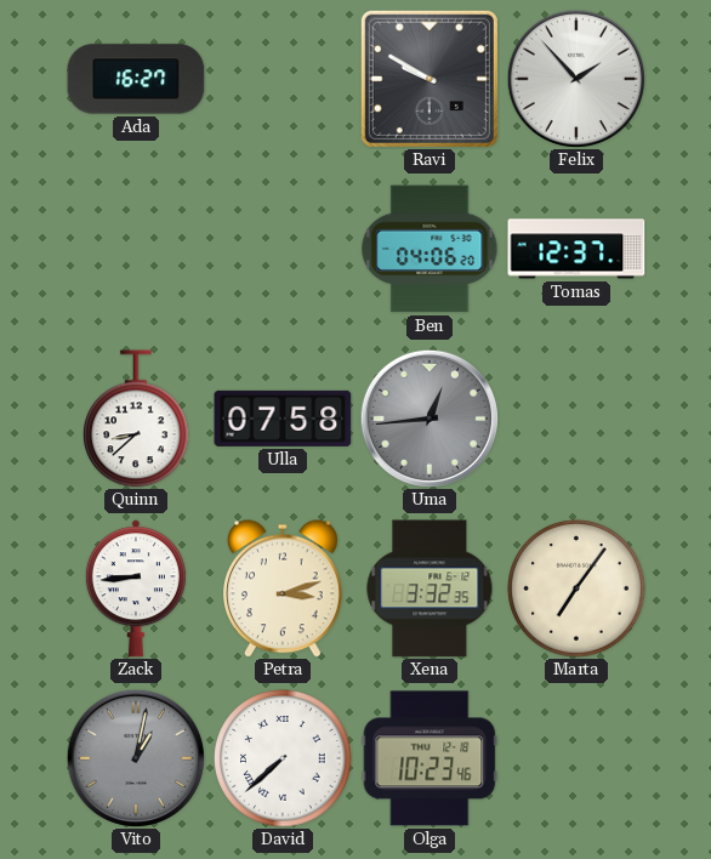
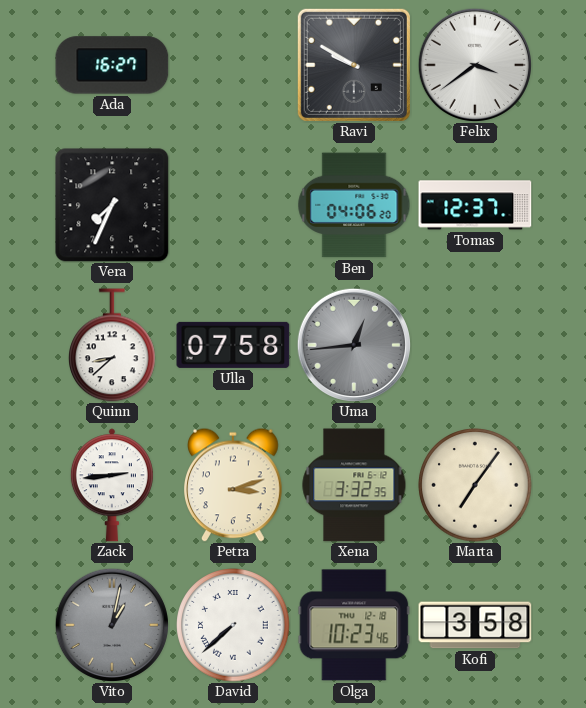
Felix: 1:53 -> 3:39
Vera: none -> 7:34
Zack: 8:44 -> 2:44
Kofi: none -> 3:58
